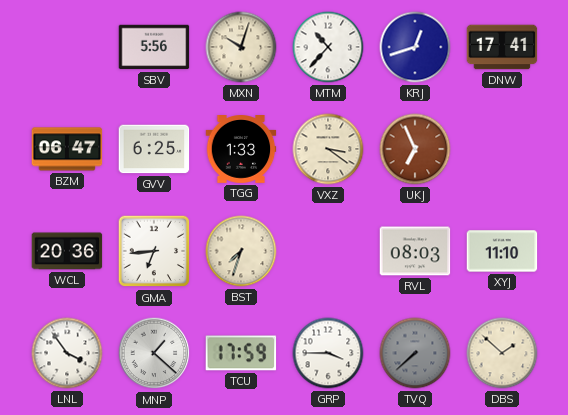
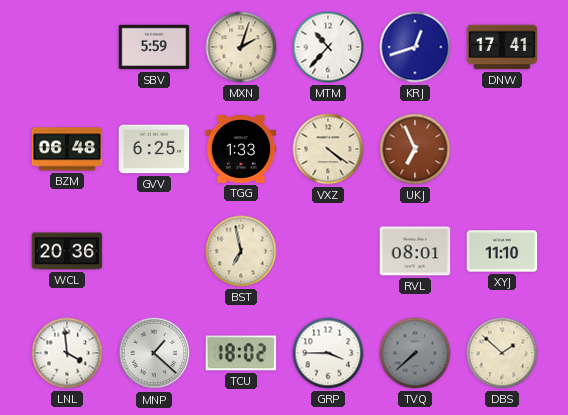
SBV: 5:56 -> 5:59
MXN: 10:03 -> 2:03
BZM: 06:47 -> 06:48
VXZ: 3:21 -> 4:21
GMA: 6:44 -> none
BST: 7:33 -> 6:58
RVL: 08:03 -> 08:01
LNL: 3:54 -> 3:59
TCU: 17:59 -> 18:02
